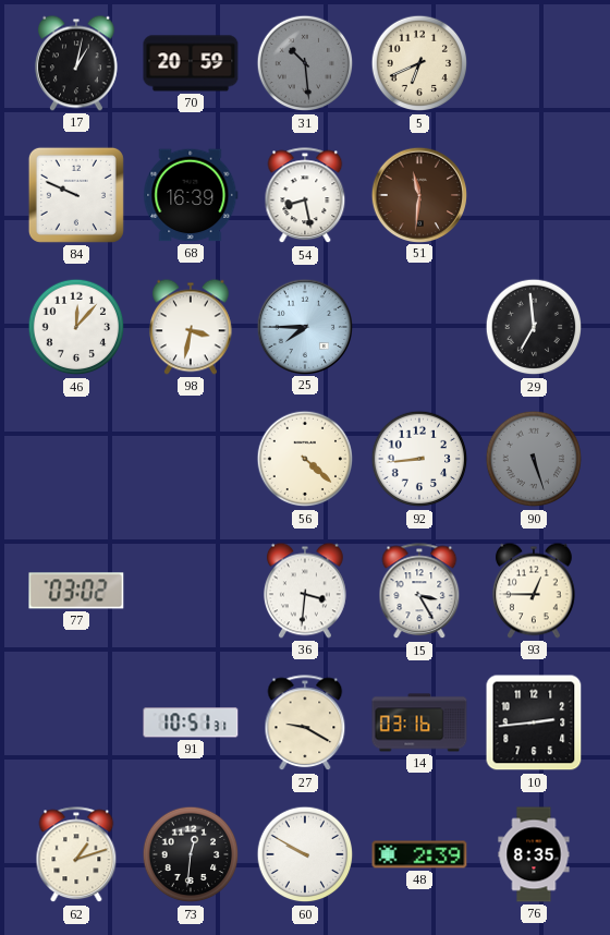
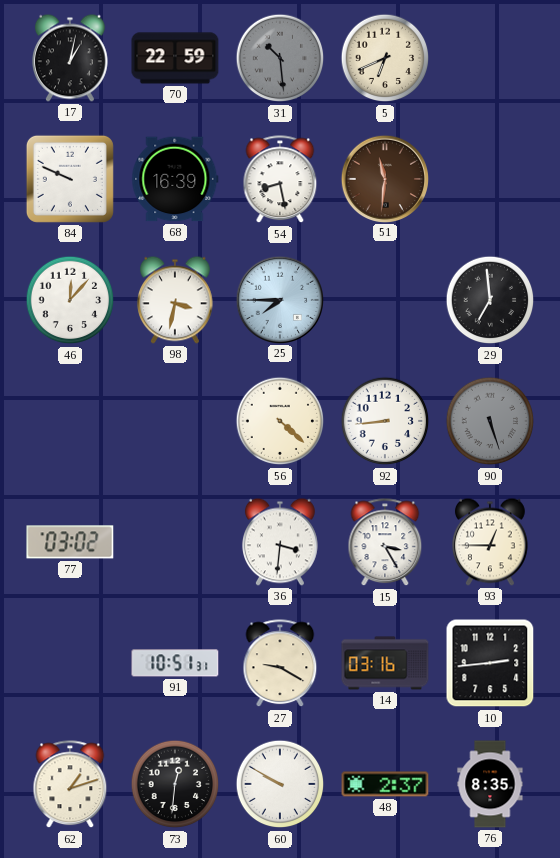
70: 20:59 -> 22:59
48: 2:39 -> 2:37
